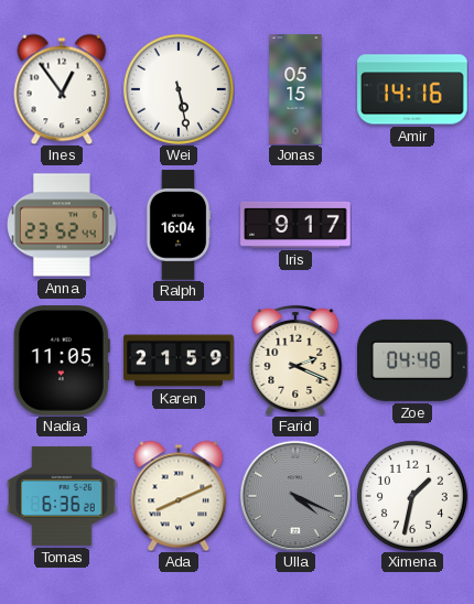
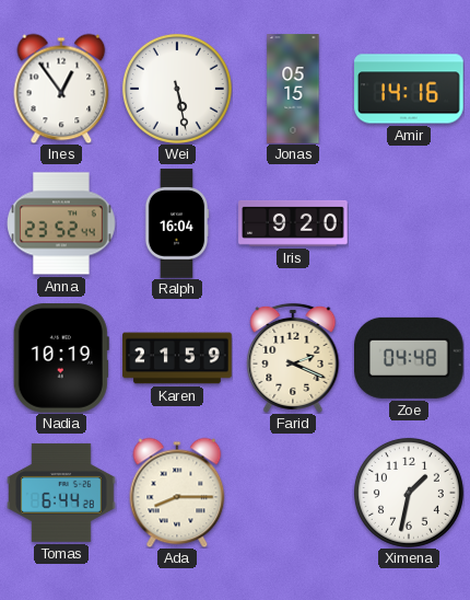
Iris: 9:17 -> 9:20
Nadia: 11:05 -> 10:19
Tomas: 6:36 -> 6:44
Ada: 8:11 -> 8:15
Ulla: 4:19 -> none
